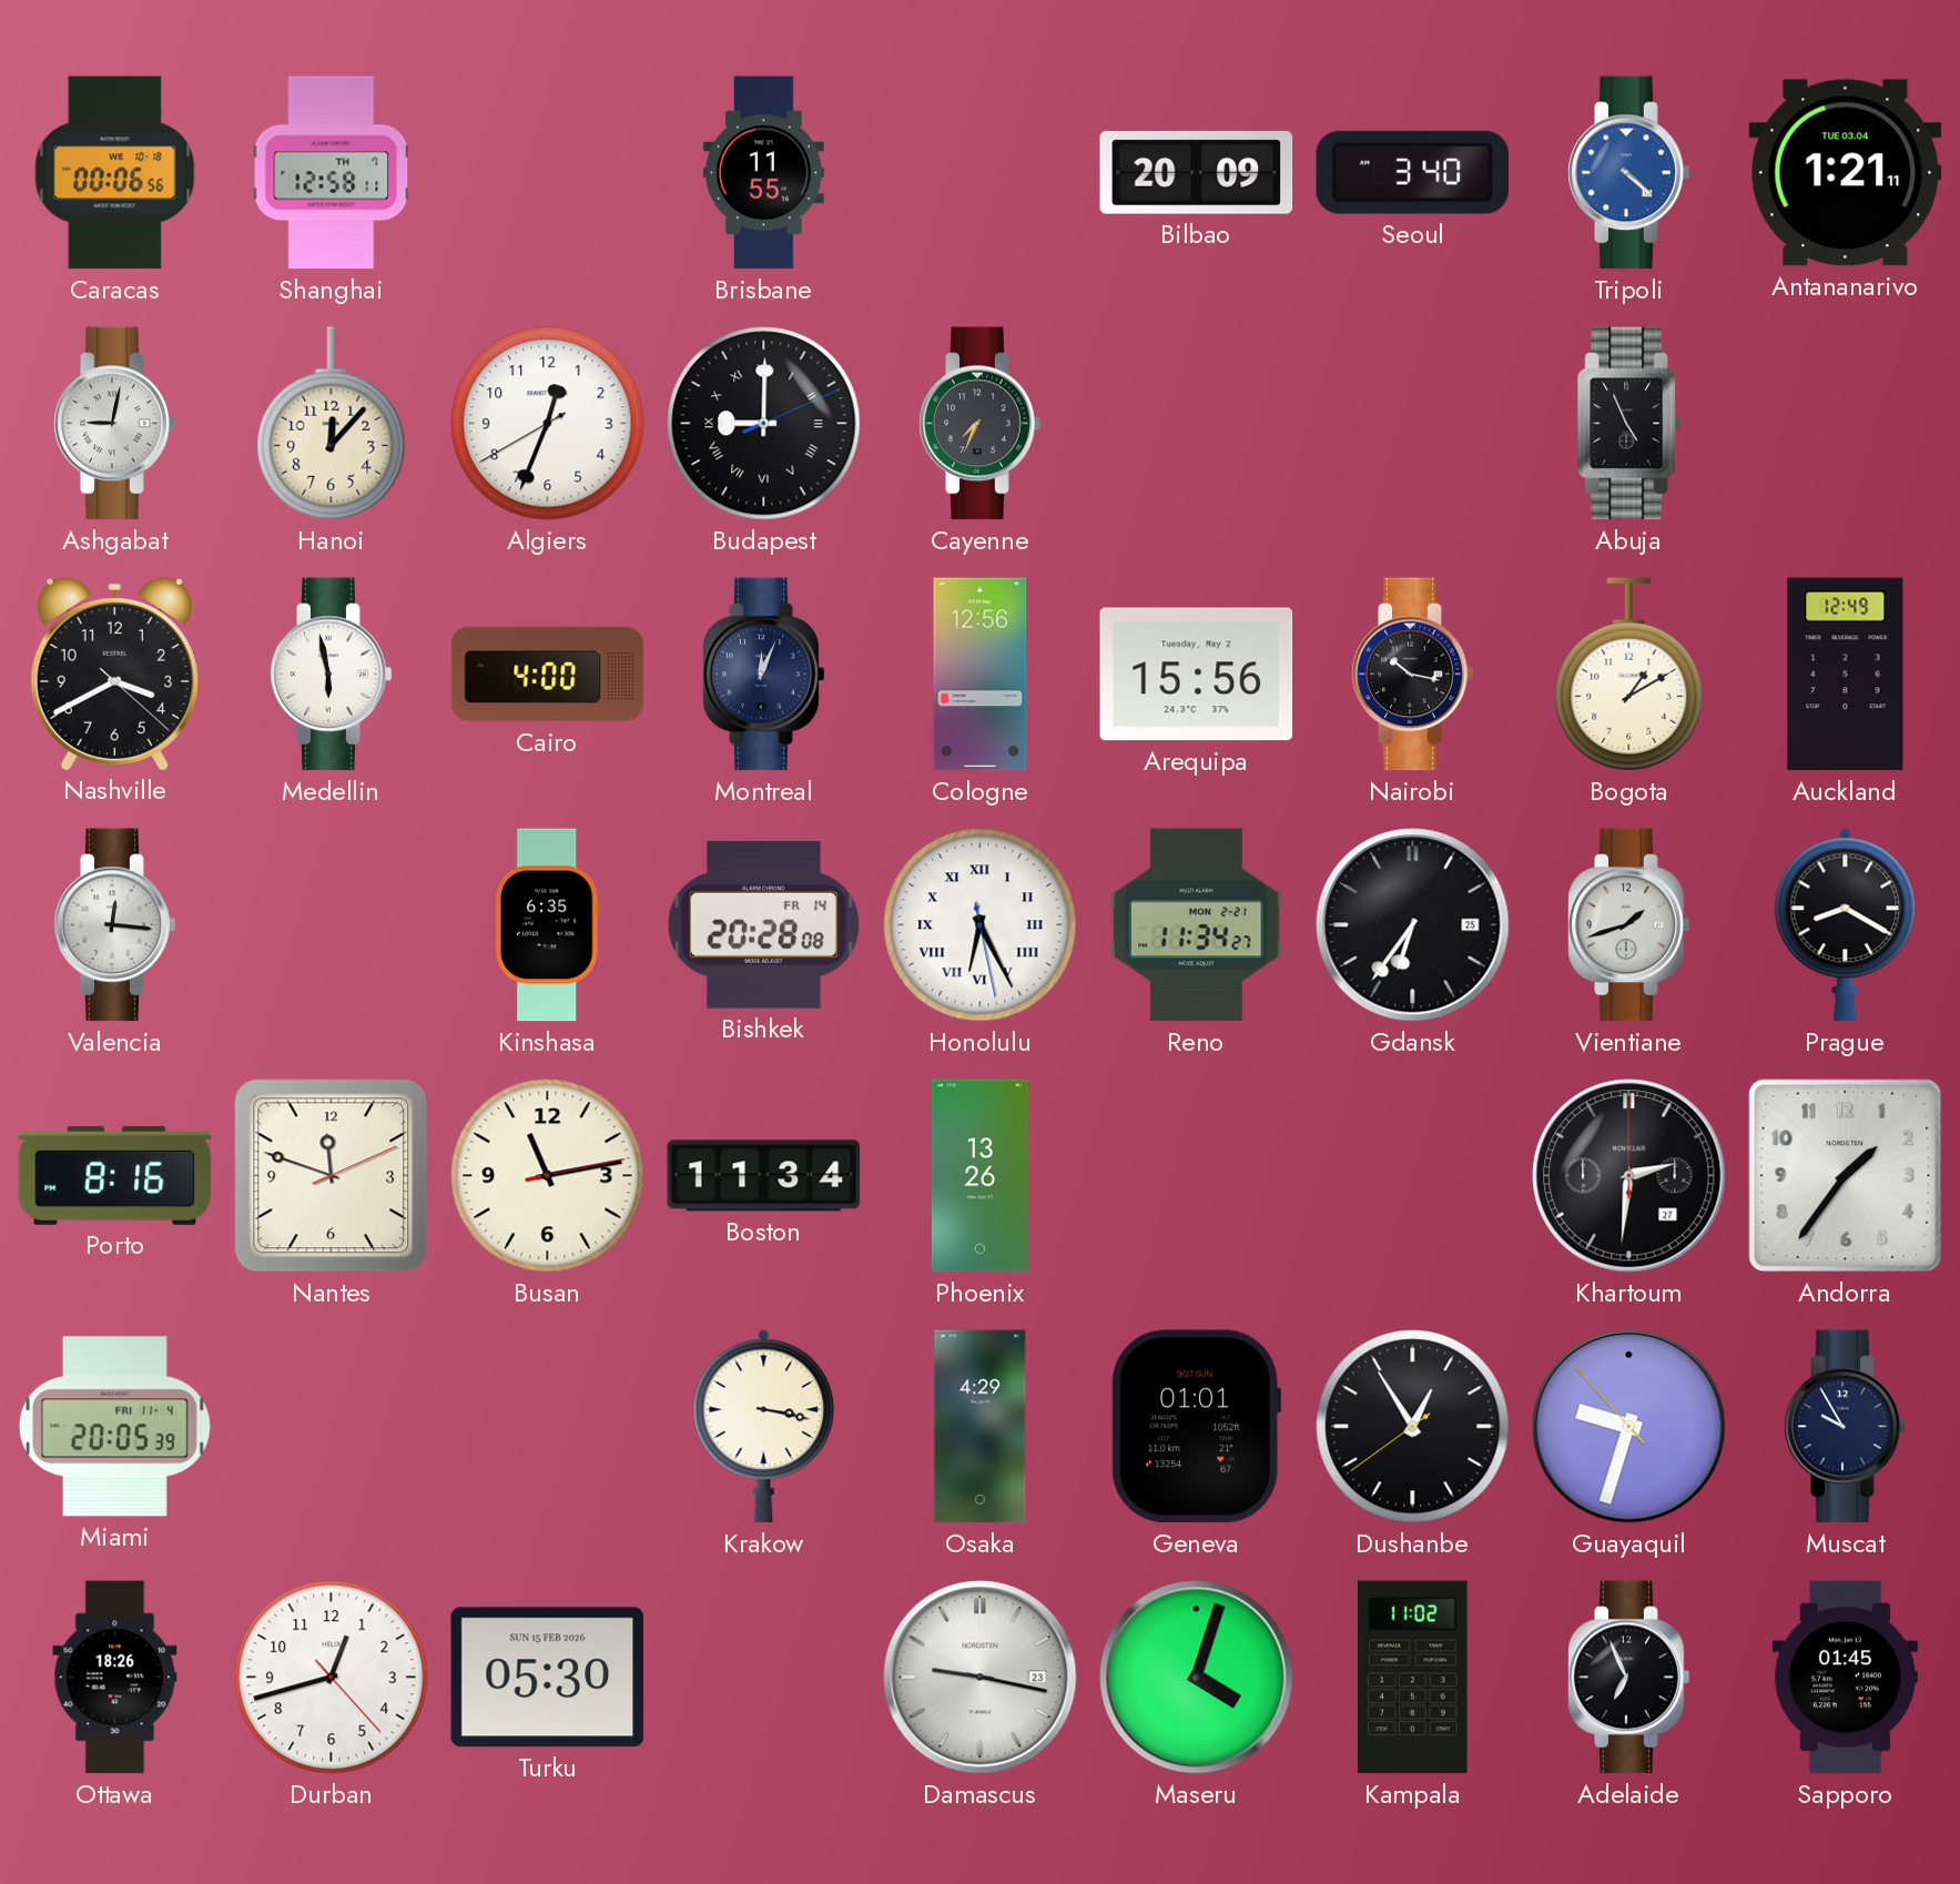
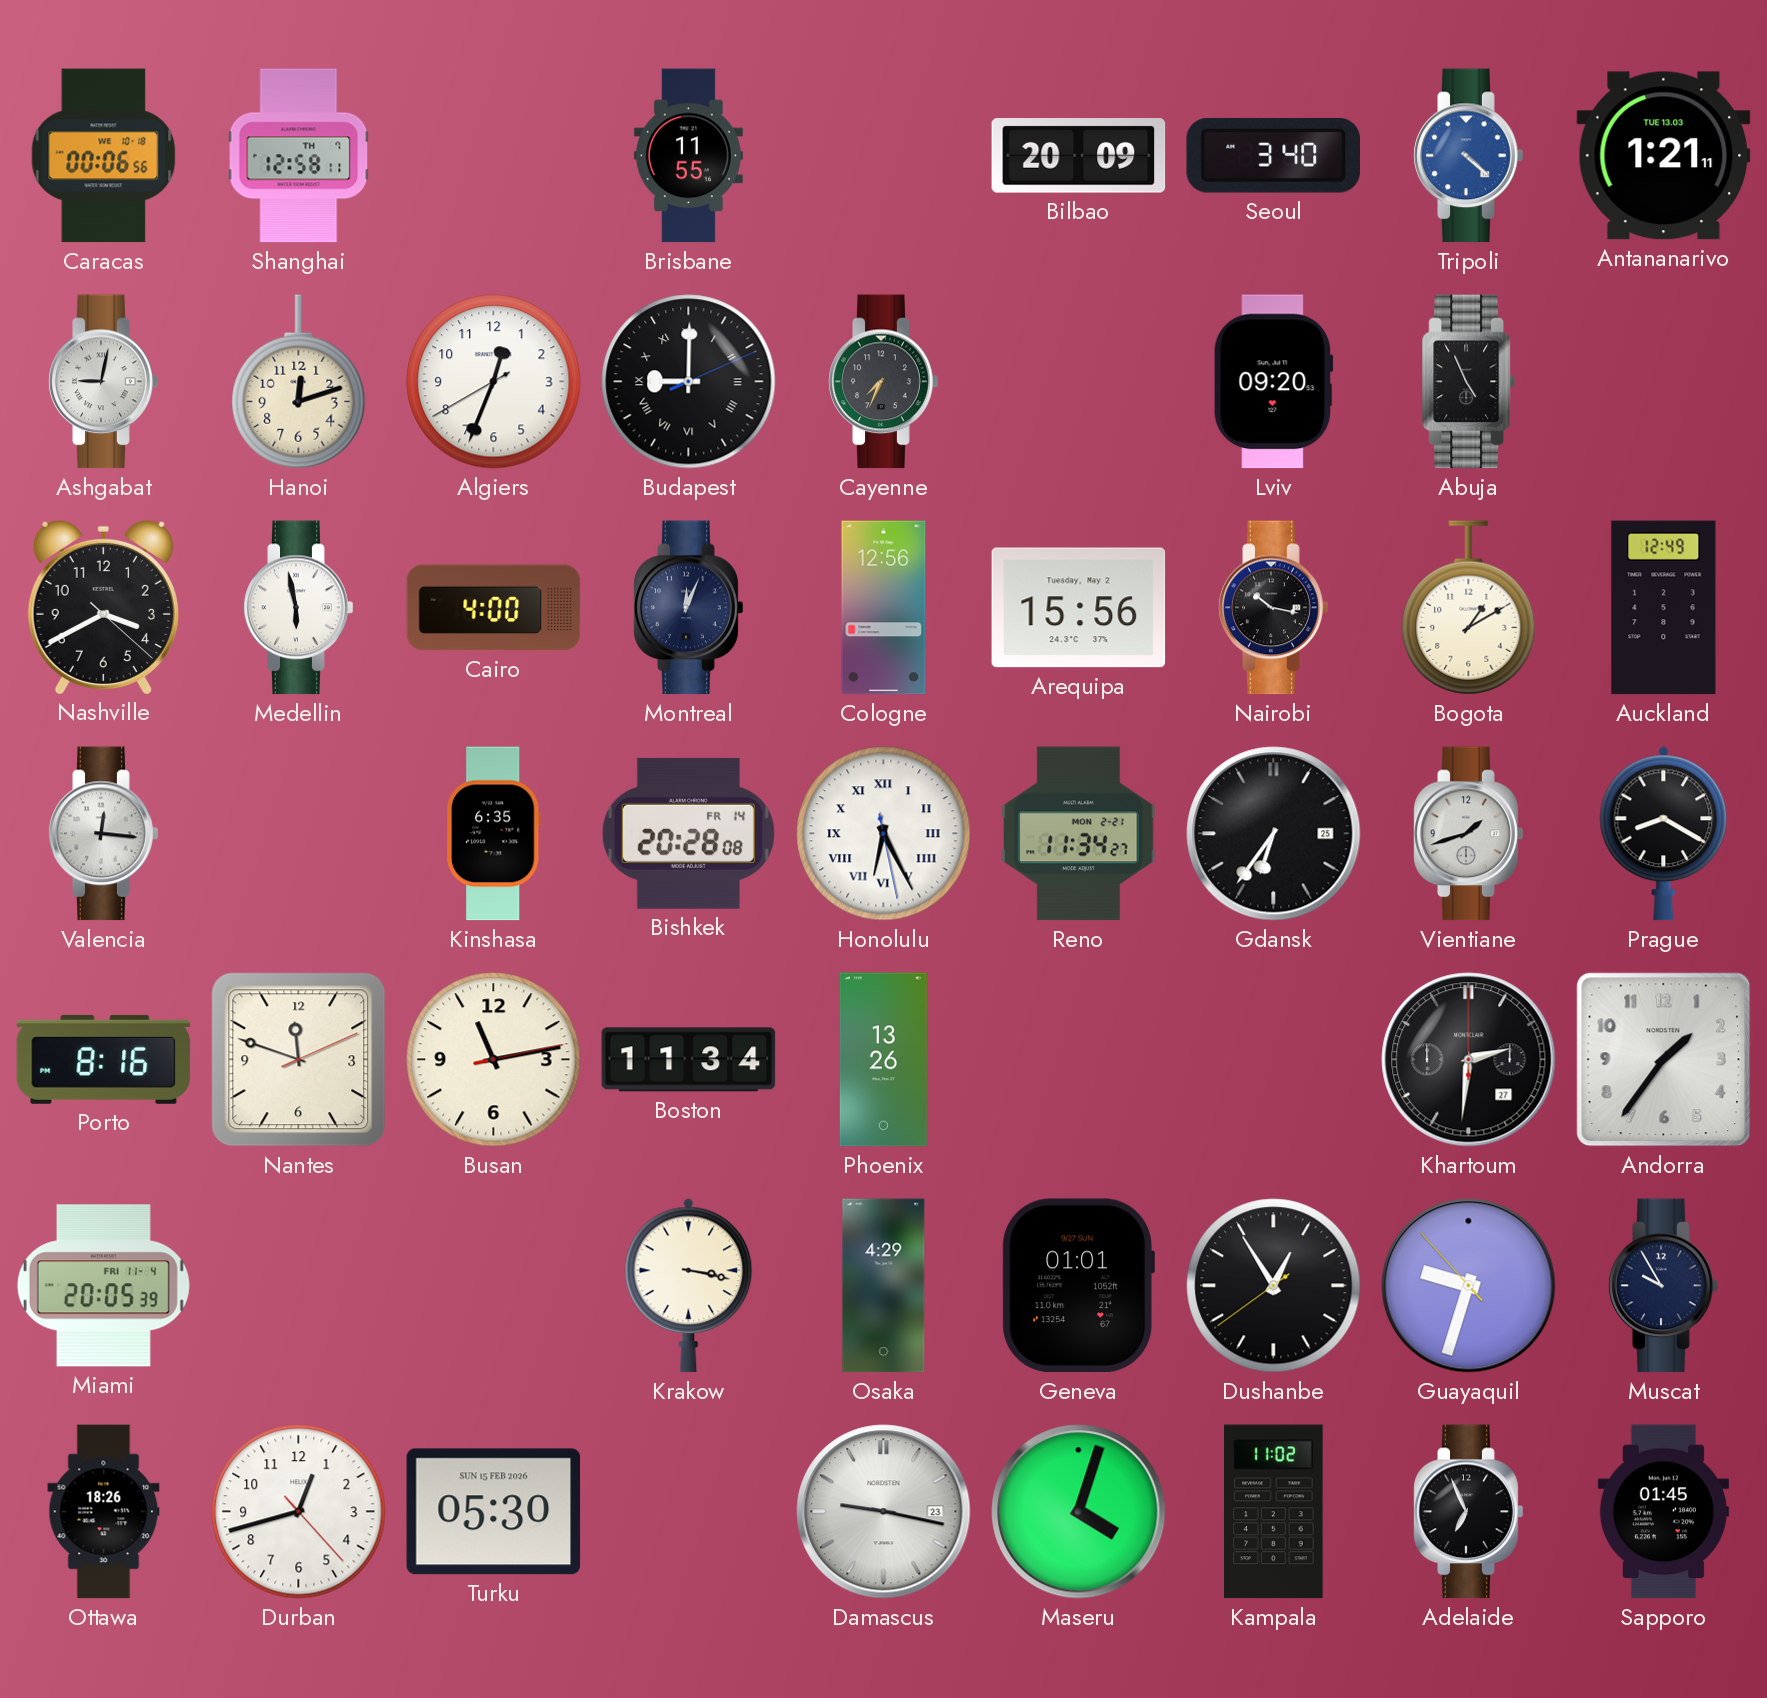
Antananarivo date: TUE 03.04 -> TUE 13.03
Hanoi: 12:07 -> 12:12
Lviv: none -> 09:20
